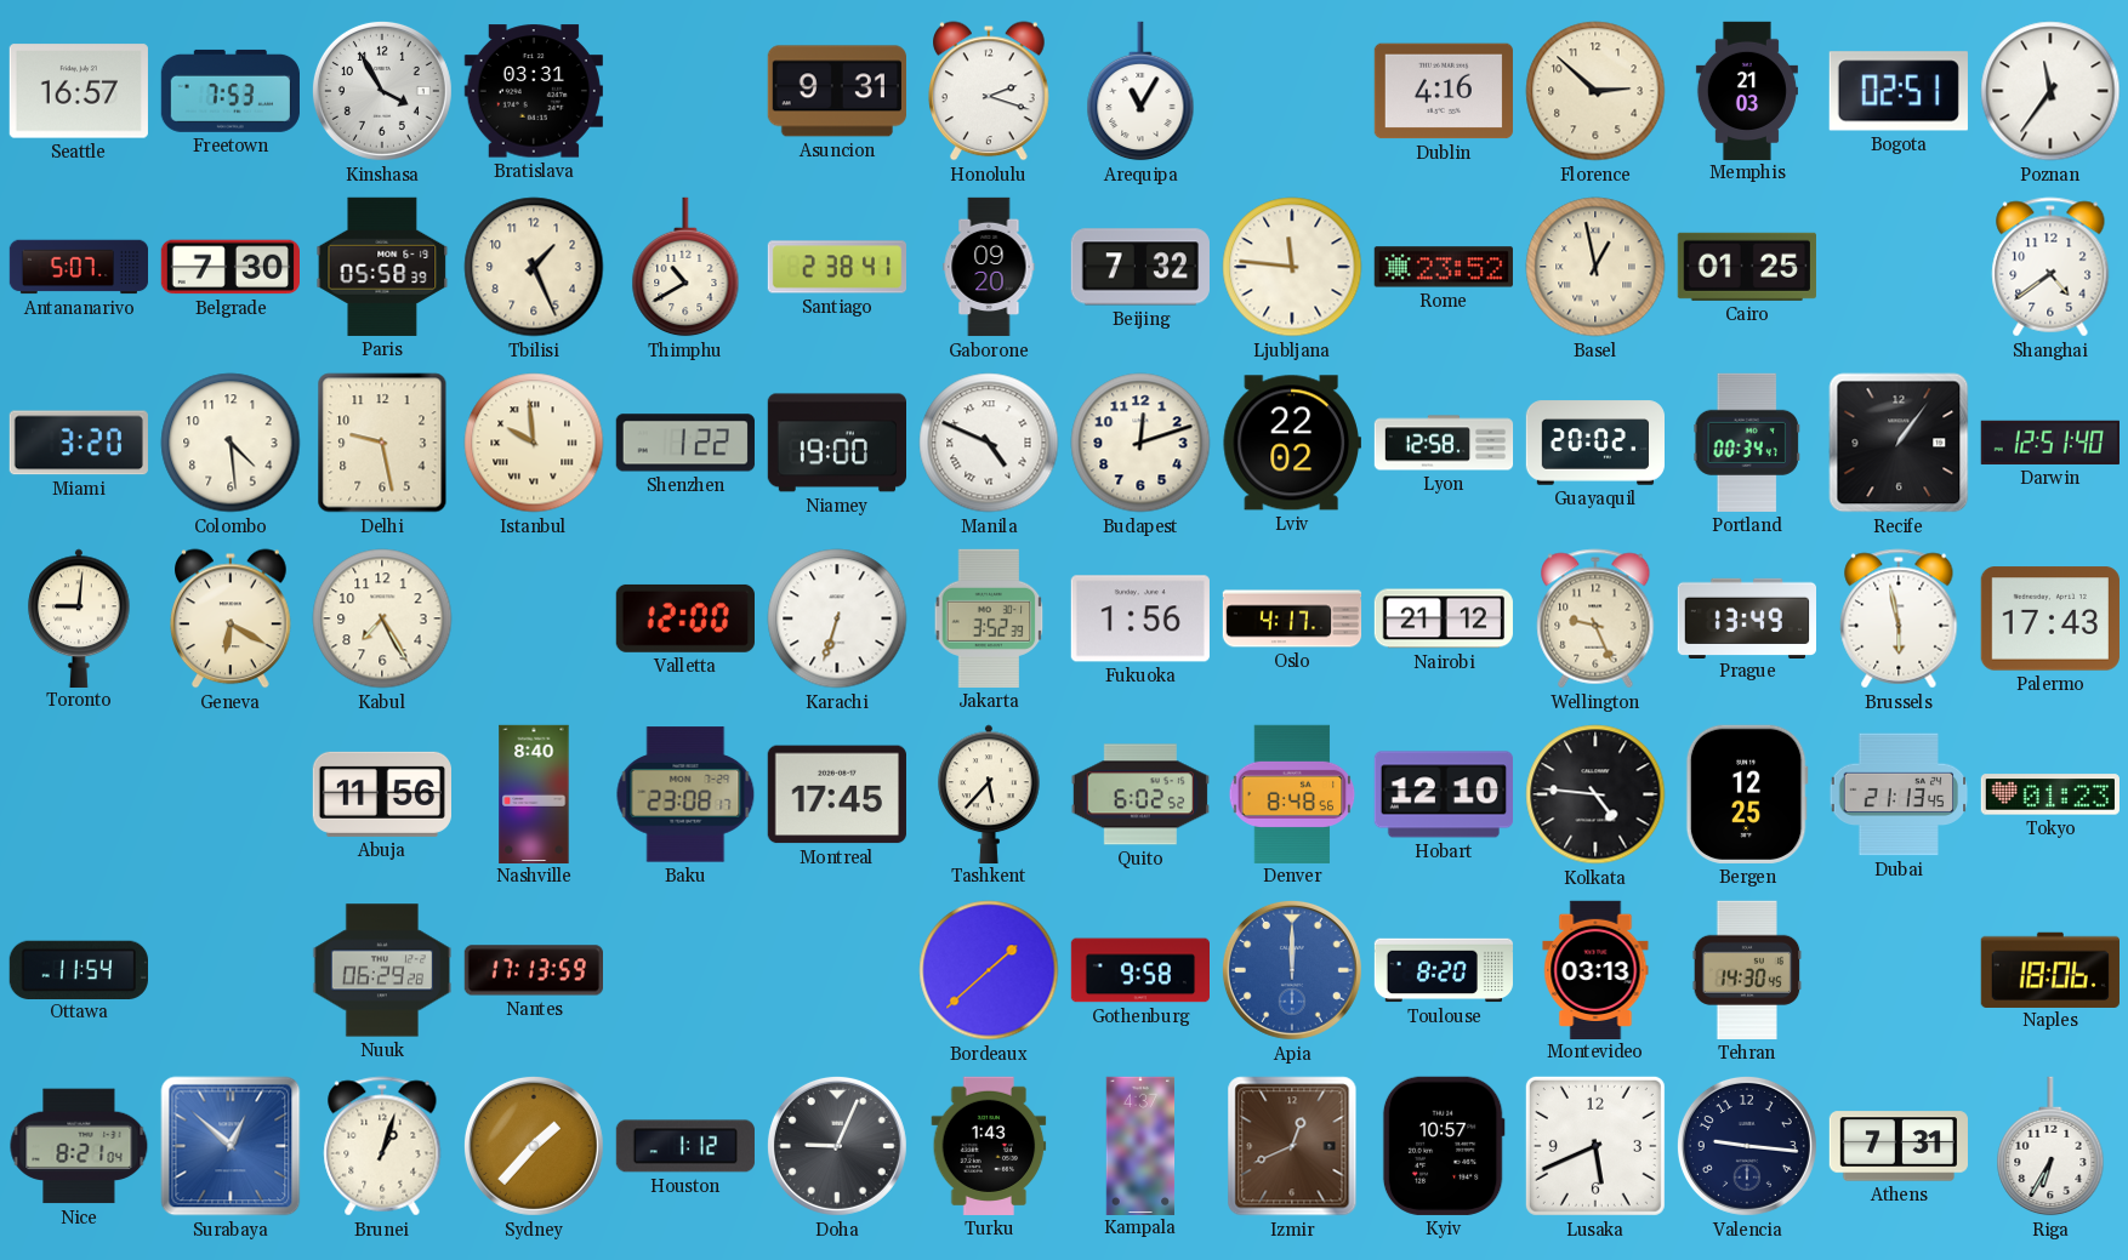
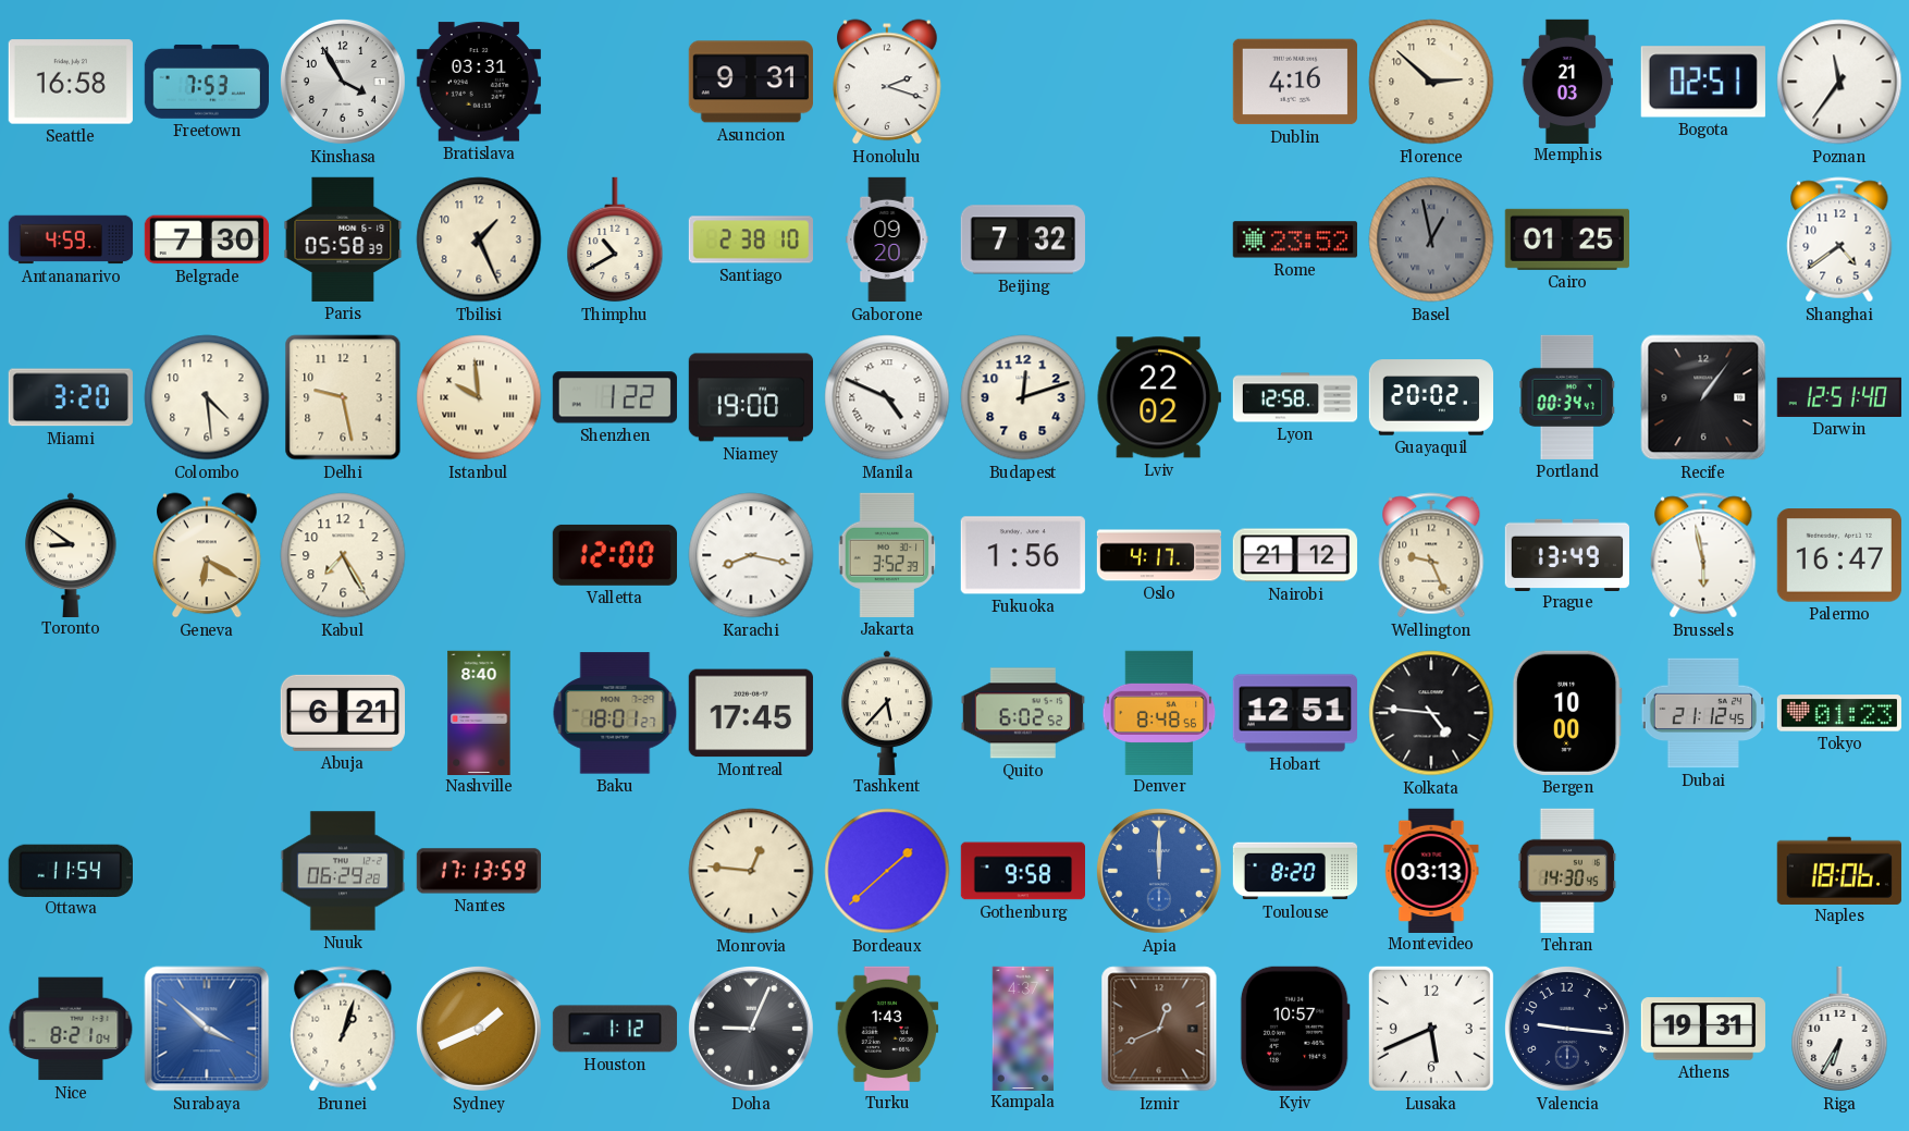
Seattle: 16:57 -> 16:58
Arequipa: 11:05 -> none
Antananarivo: 5:07 -> 4:59
Santiago: 2:38:41 -> 2:38:10
Ljubljana: 11:46 -> none
Basel dial: cream -> grey
Toronto: 9:01 -> 8:51
Karachi: 6:33 -> 8:17
Palermo: 17:43 -> 16:47
Abuja: 11:56 -> 6:21
Baku: 23:08 -> 18:01
Hobart: 12:10 -> 12:51
Bergen: 12:25 -> 10:00
Dubai: 21:13 -> 21:12
Monrovia: none -> 12:46
Surabaya: 12:52 -> 3:52
Sydney: 1:37 -> 1:41
Athens: 7:31 -> 19:31
